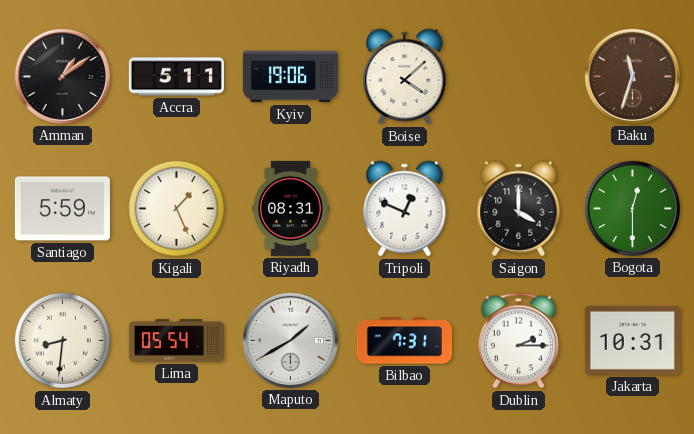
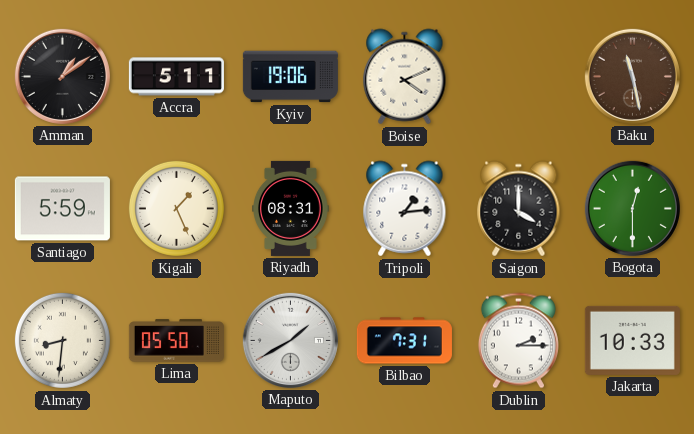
Boise: 4:08 -> 4:11
Baku: 11:33 -> 11:28
Tripoli: 12:49 -> 1:14
Lima: 05:54 -> 05:50
Jakarta: 10:31 -> 10:33
